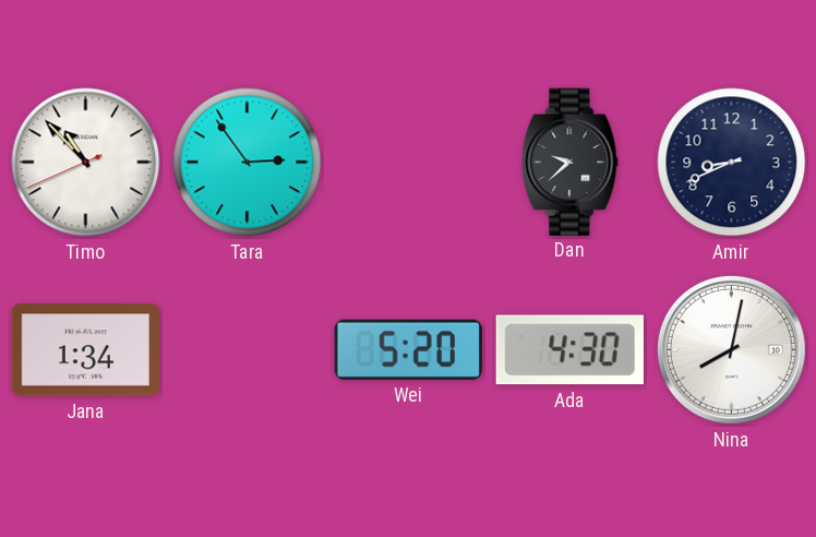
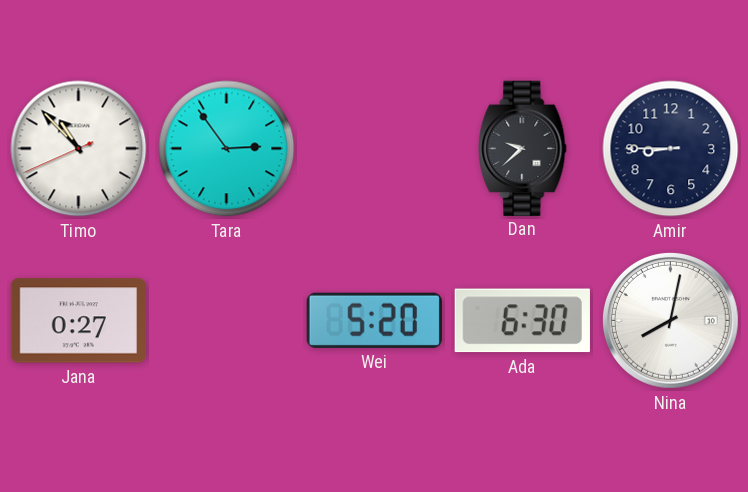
Amir: 8:41 -> 8:45
Jana: 1:34 -> 0:27
Ada: 4:30 -> 6:30
